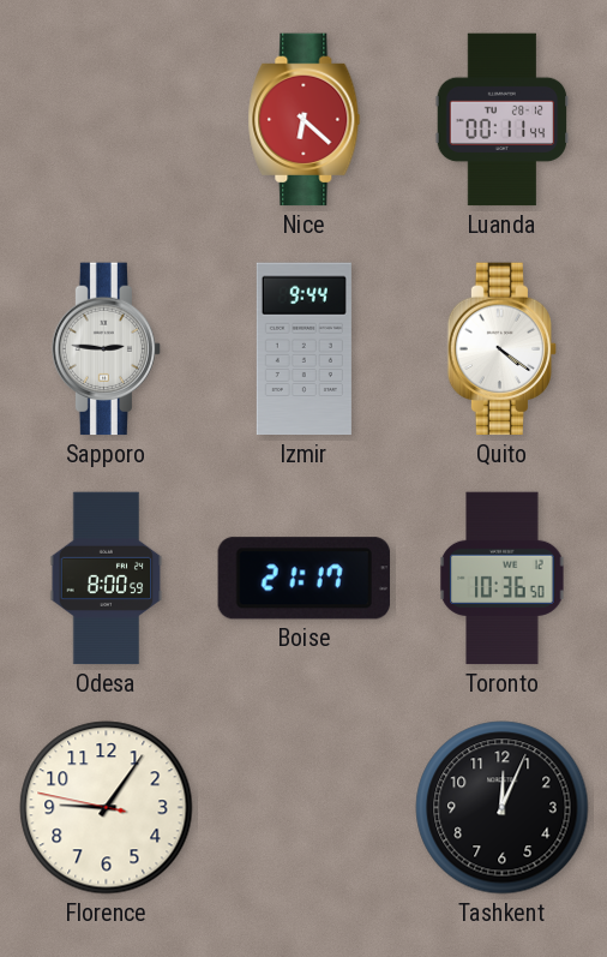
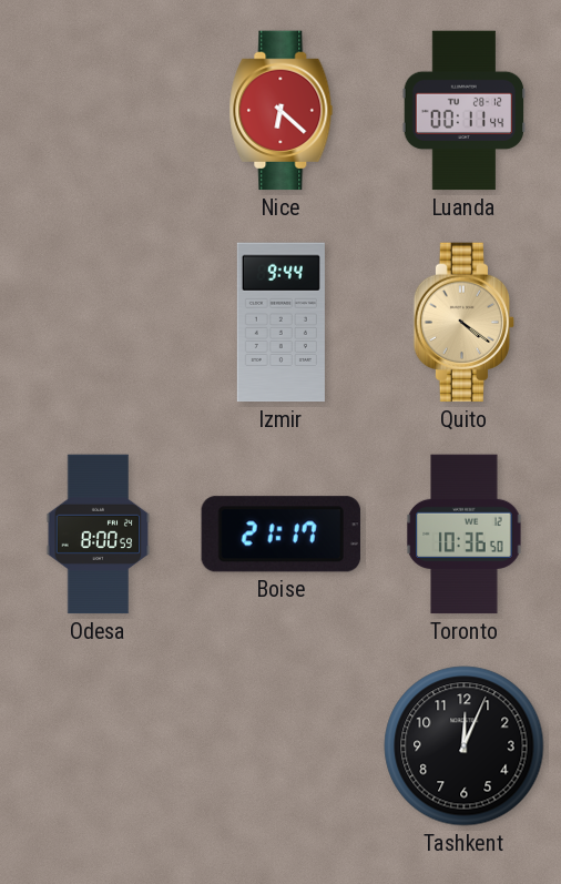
Sapporo: 2:46 -> none
Quito dial: white -> champagne
Florence: 9:05 -> none
